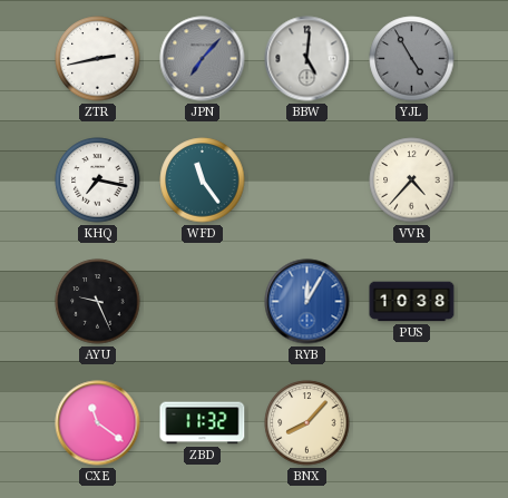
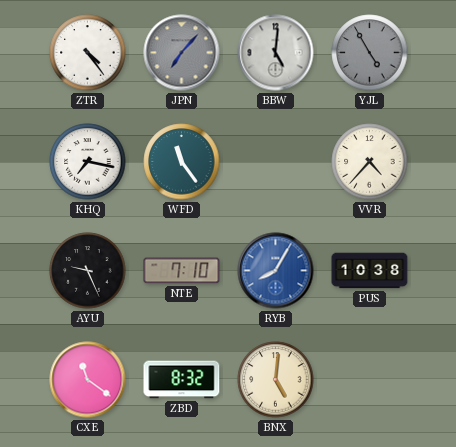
ZTR: 2:43 -> 4:24
NTE: none -> 7:10
RYB: 12:05 -> 8:05
ZBD: 11:32 -> 8:32
BNX: 8:07 -> 5:01
